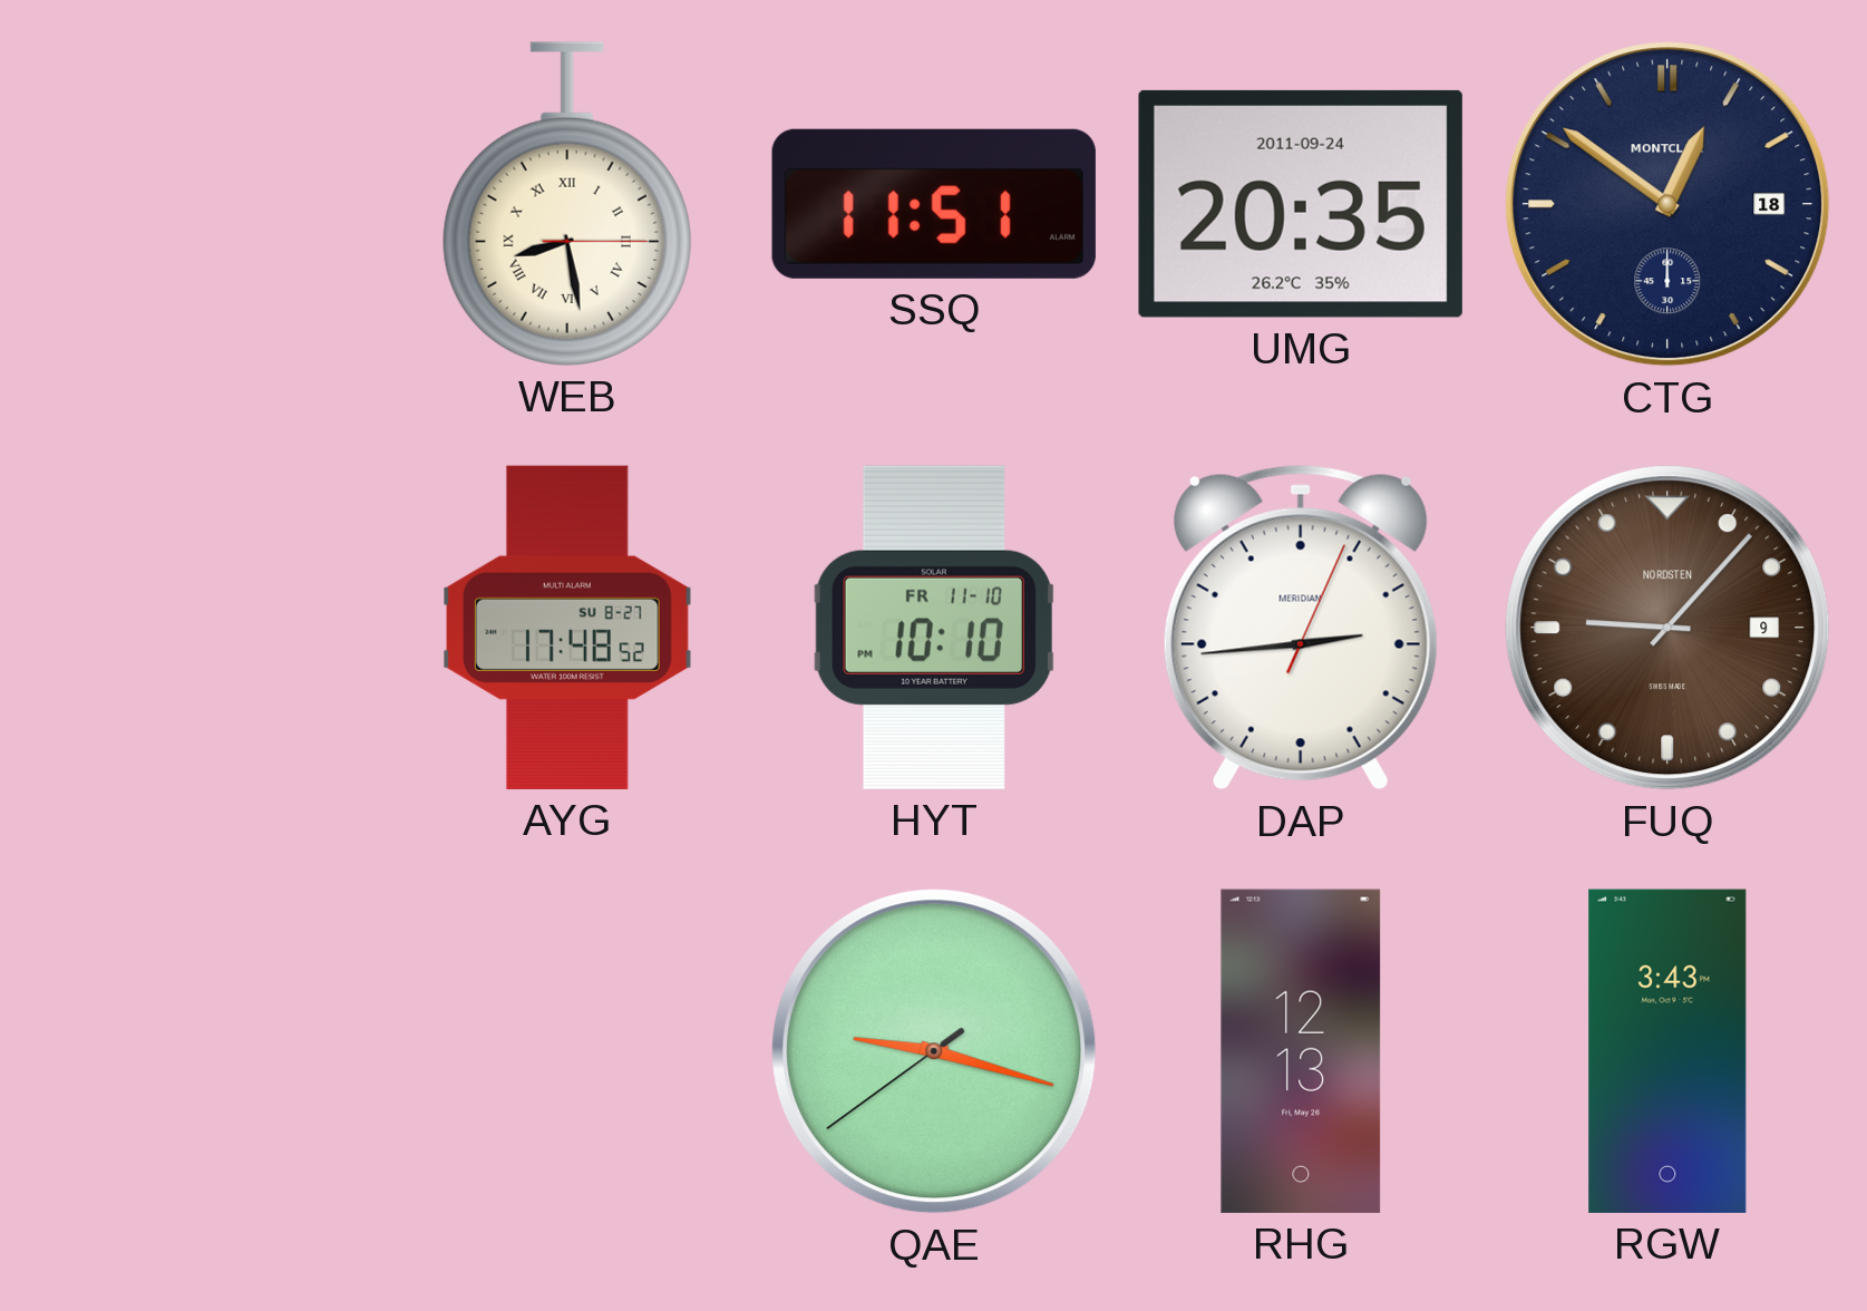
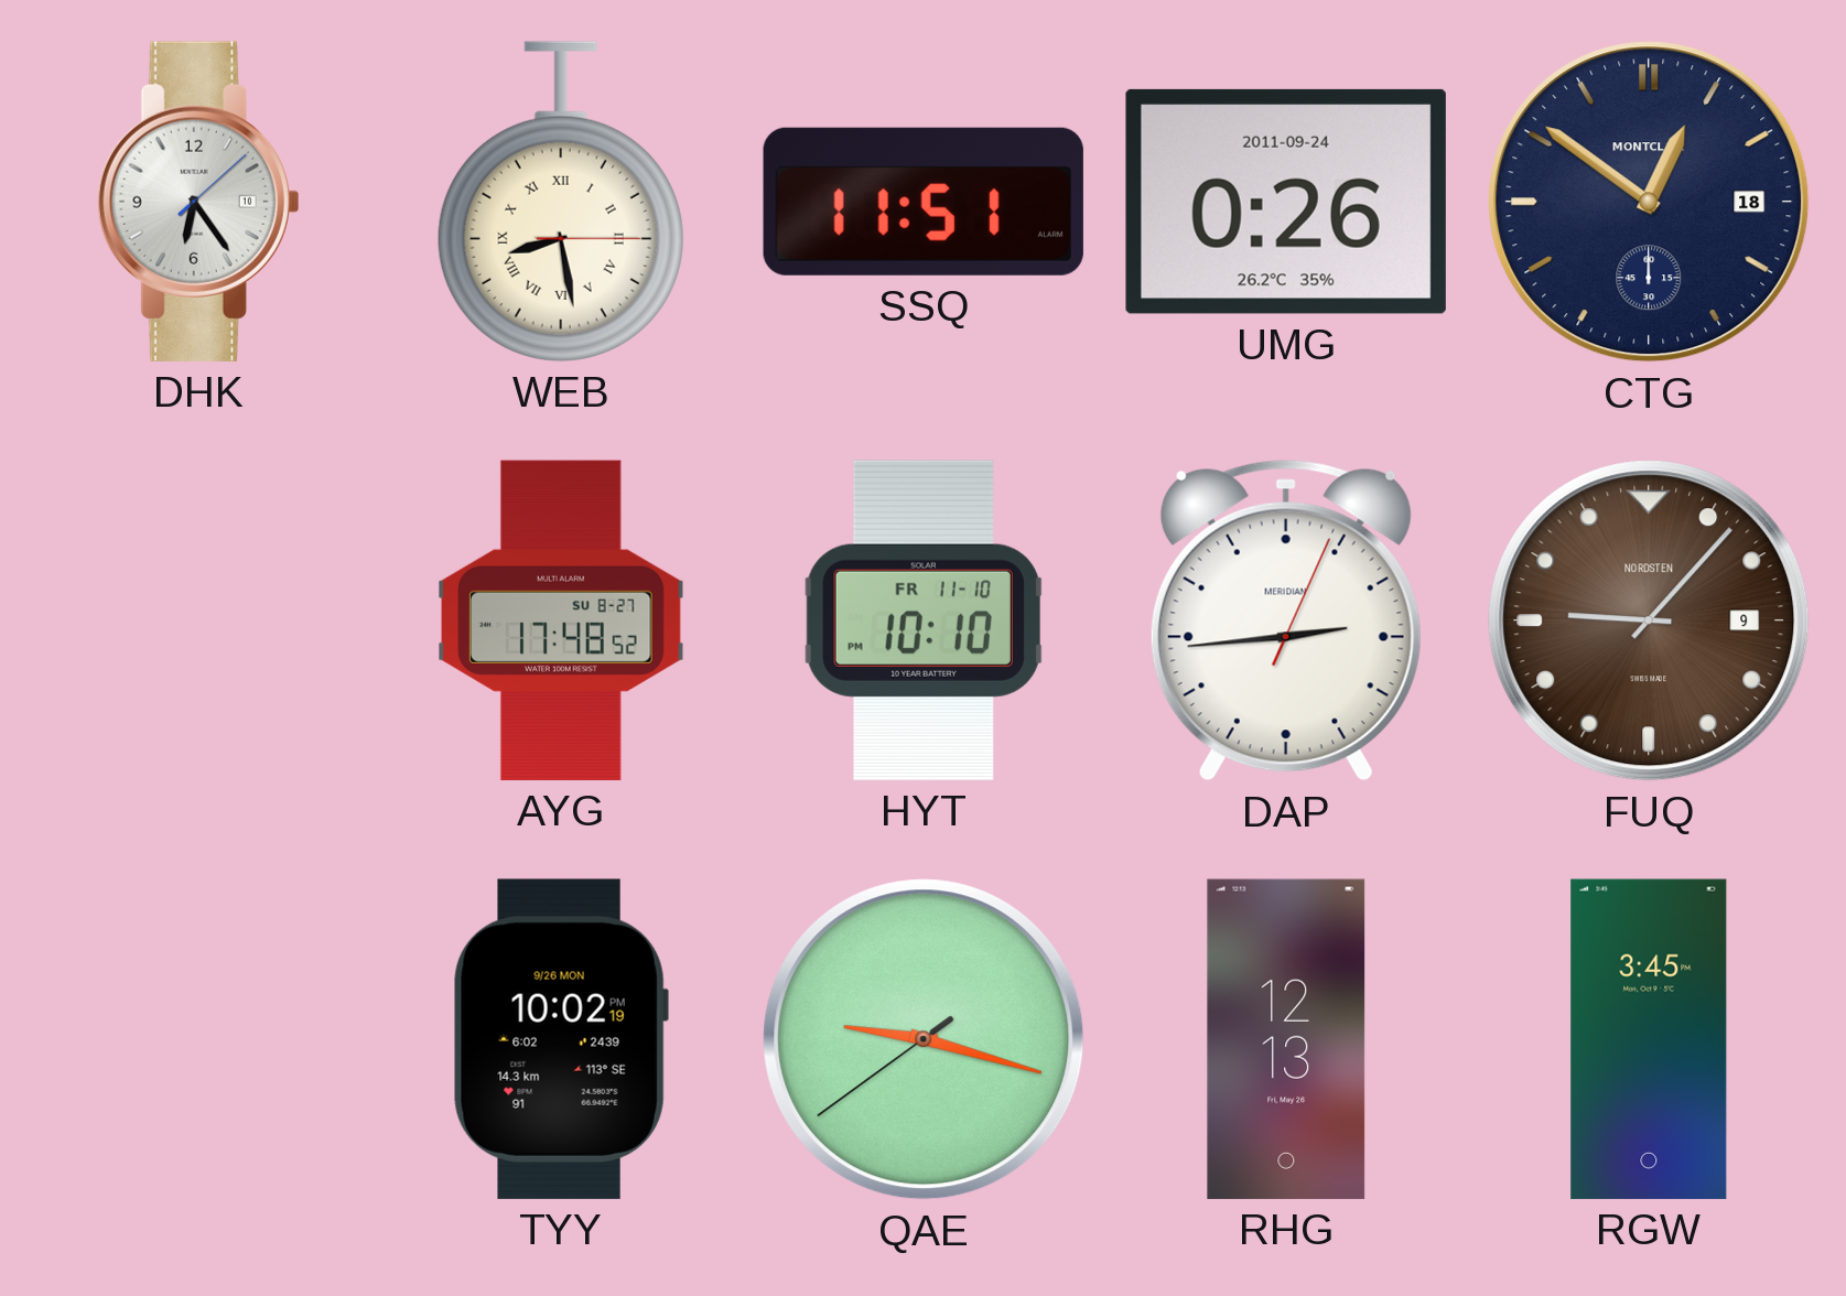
DHK: none -> 6:24
UMG: 20:35 -> 0:26
TYY: none -> 10:02
RGW: 3:43 -> 3:45
